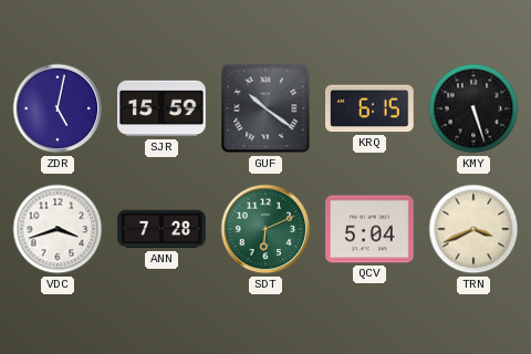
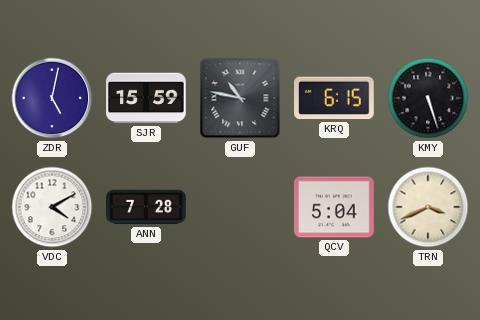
GUF: 10:21 -> 10:47
VDC: 3:42 -> 4:10
SDT: 6:11 -> none
